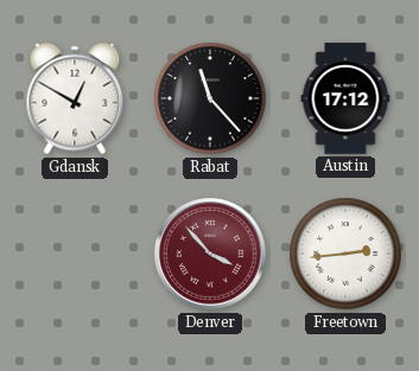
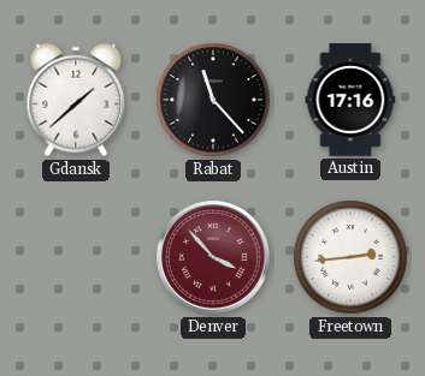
Gdansk: 12:50 -> 1:38
Austin: 17:12 -> 17:16
